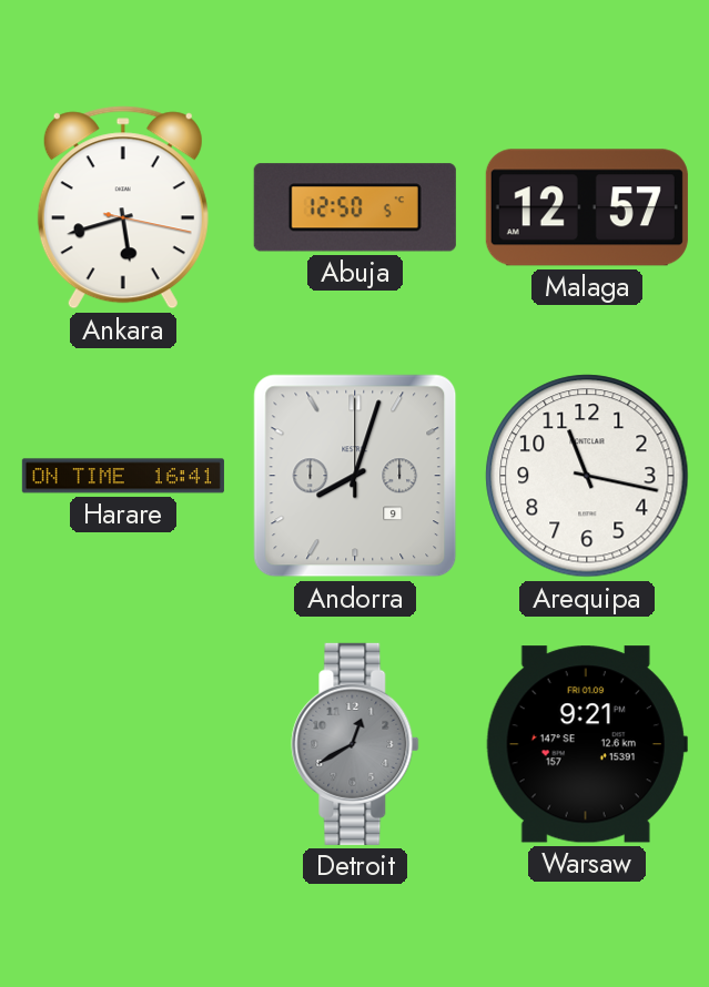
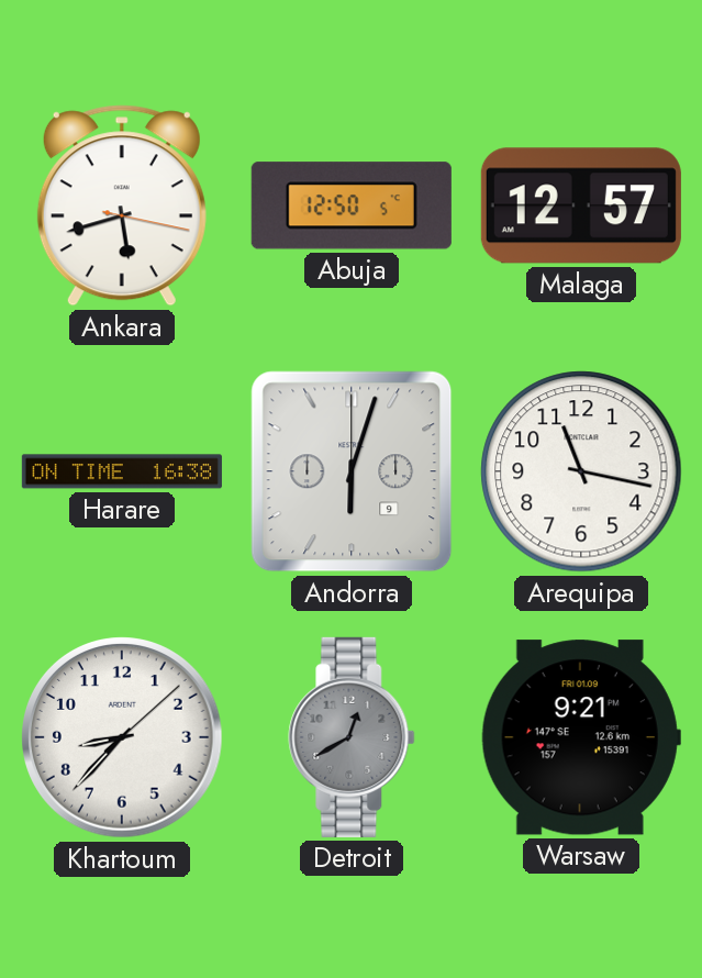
Harare: 16:41 -> 16:38
Andorra: 8:03 -> 6:03
Khartoum: none -> 8:37
